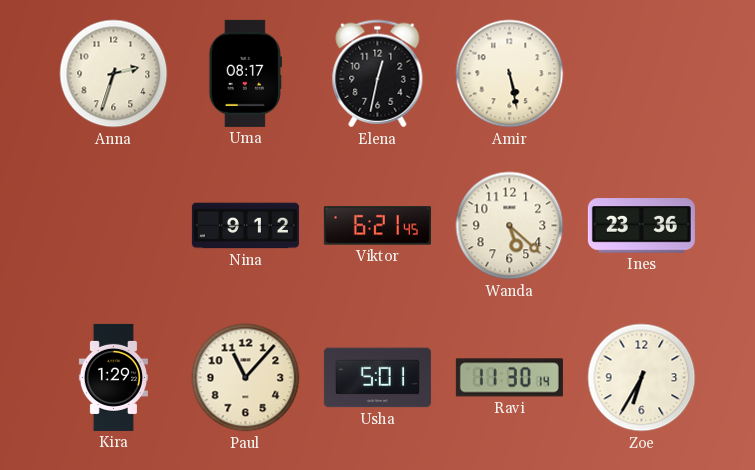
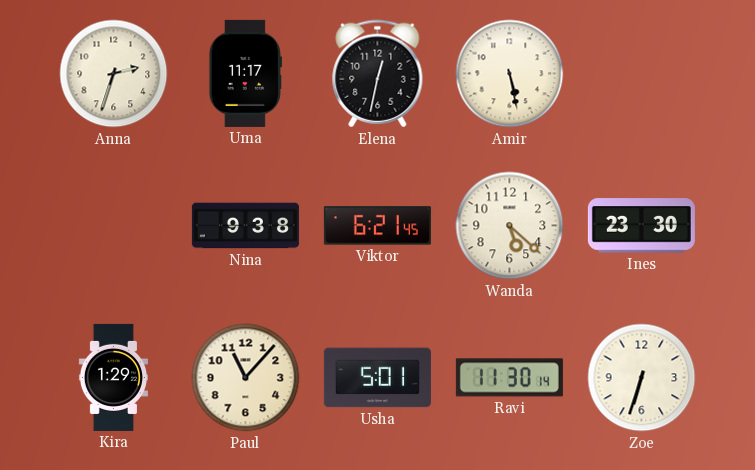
Uma: 08:17 -> 11:17
Nina: 9:12 -> 9:38
Ines: 23:36 -> 23:30
Zoe: 6:35 -> 6:33
